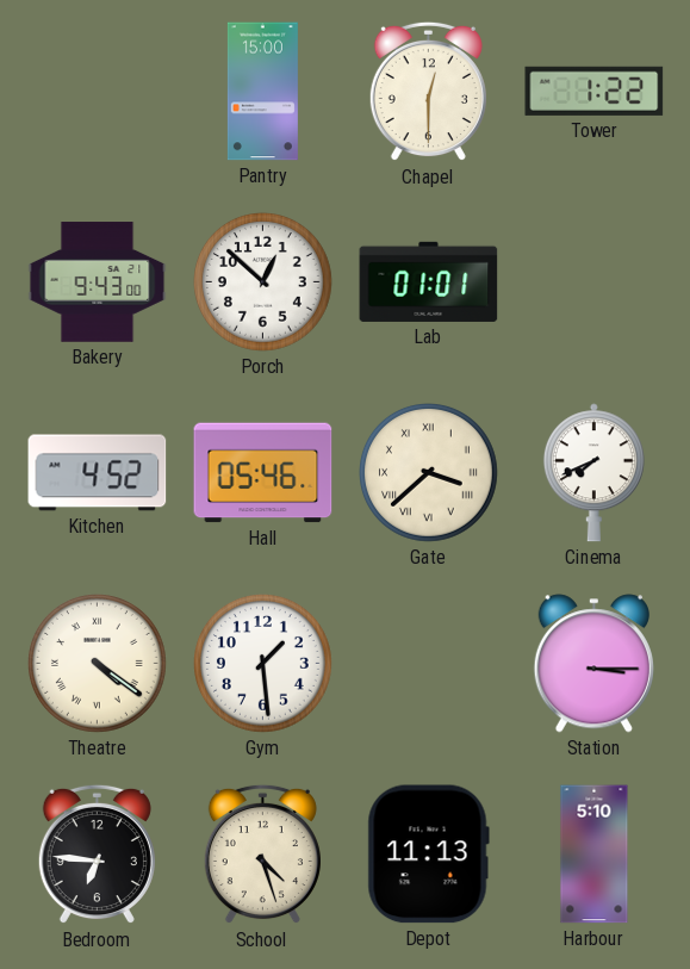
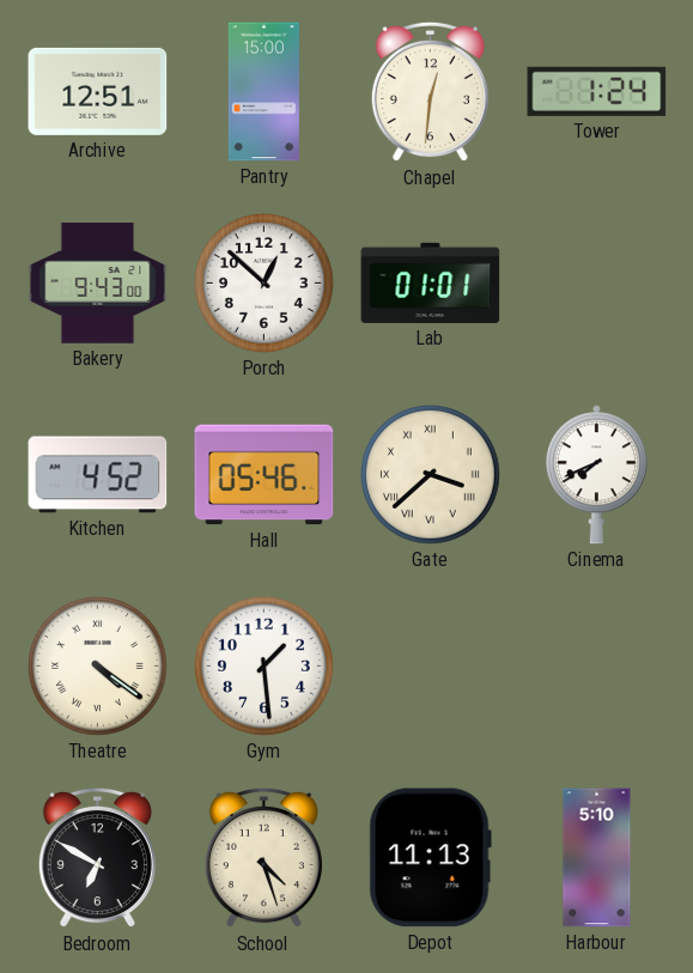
Archive: none -> 12:51
Chapel: 12:30 -> 12:31
Tower: 1:22 -> 1:24
Station: 3:15 -> none
Bedroom: 6:46 -> 6:50
